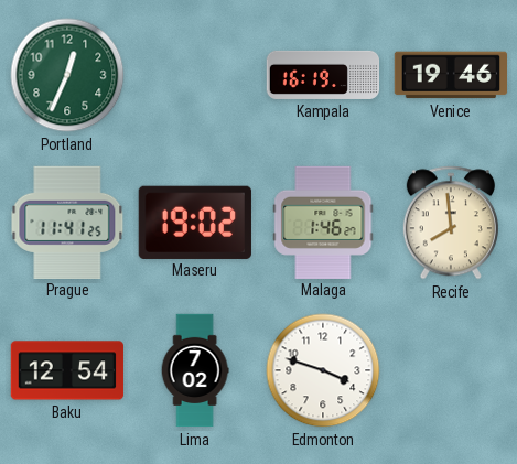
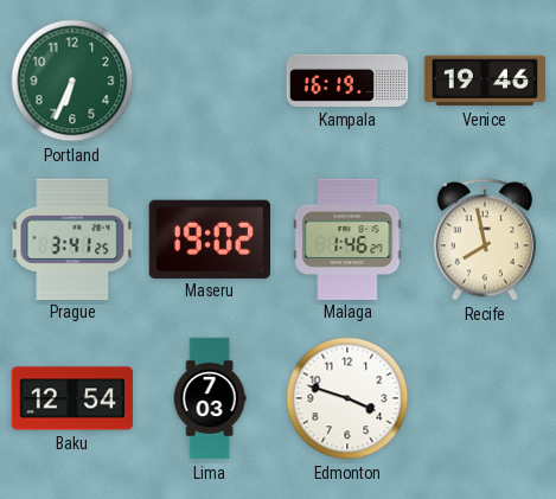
Portland: 12:34 -> 6:34
Prague: 11:41 -> 3:41
Recife: 7:59 -> 7:58
Lima: 7:02 -> 7:03
